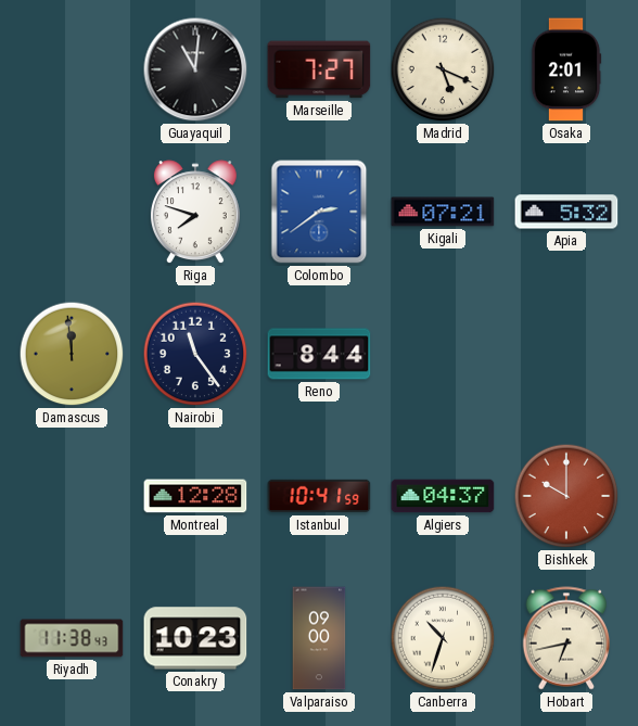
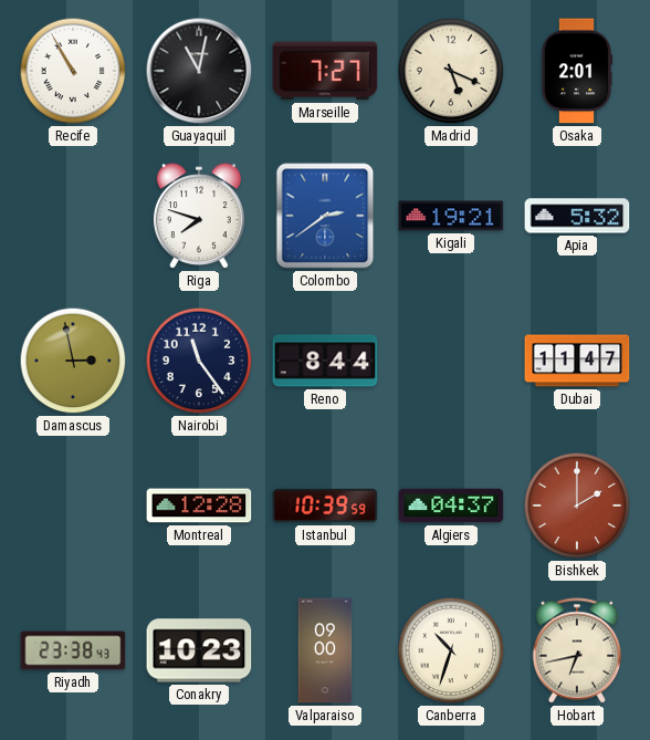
Recife: none -> 10:55
Guayaquil: 11:01 -> 11:02
Kigali: 07:21 -> 19:21
Damascus: 11:59 -> 2:58
Dubai: none -> 11:47
Istanbul: 10:41 -> 10:39
Bishkek: 10:00 -> 2:00
Riyadh: 11:38 -> 23:38
